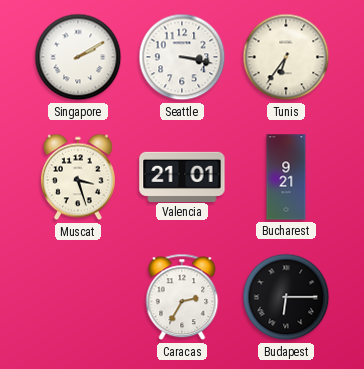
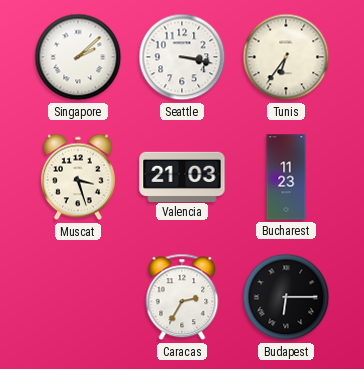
Singapore: 2:10 -> 2:08
Valencia: 21:01 -> 21:03
Bucharest: 9:21 -> 11:23
